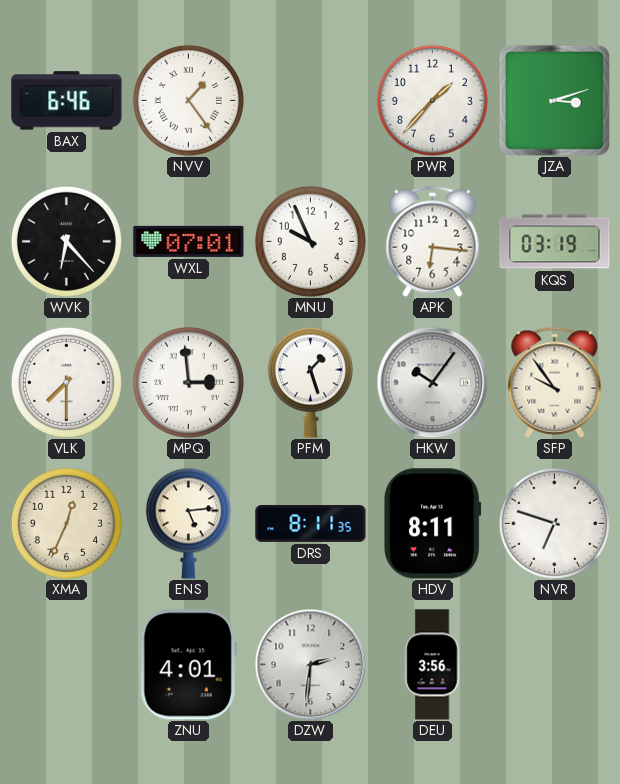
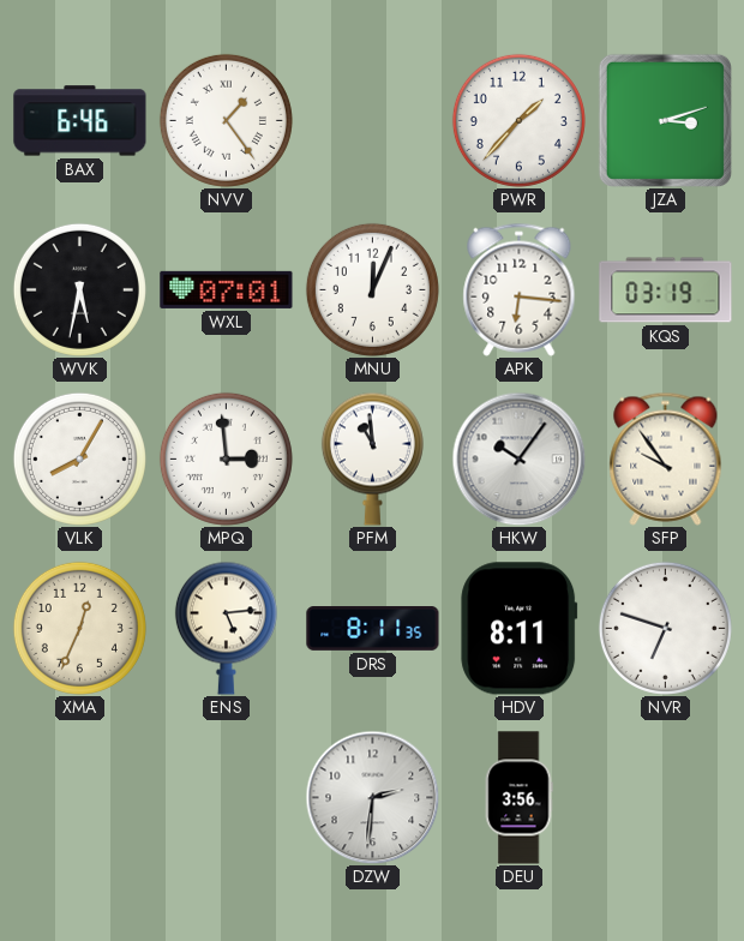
WVK: 6:23 -> 5:32
MNU: 9:56 -> 12:04
VLK: 7:30 -> 8:05
PFM: 1:27 -> 10:59
ZNU: 4:01 -> none
